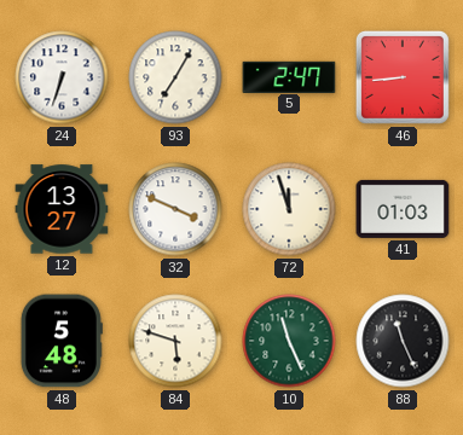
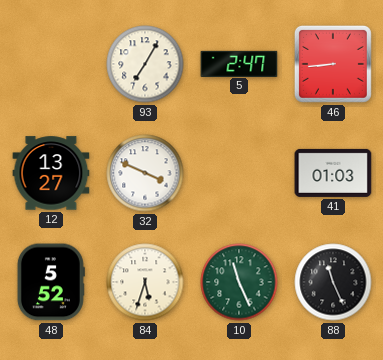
24: 6:33 -> none
72: 11:57 -> none
48: 5:48 -> 5:52
84: 5:48 -> 5:33
